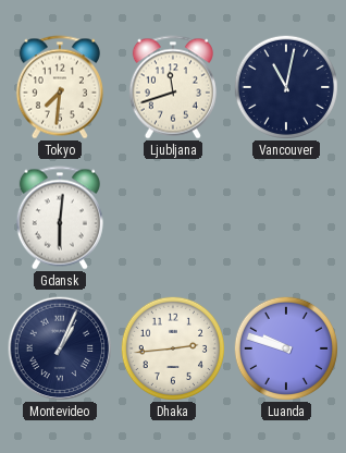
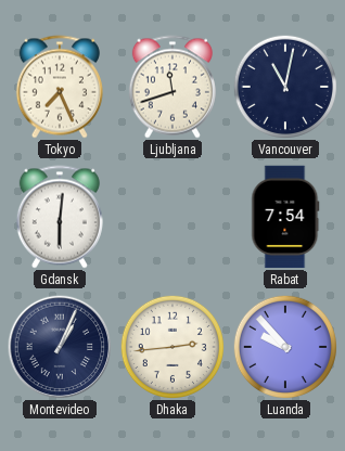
Tokyo: 7:31 -> 7:26
Rabat: none -> 7:54
Luanda: 9:48 -> 9:53
